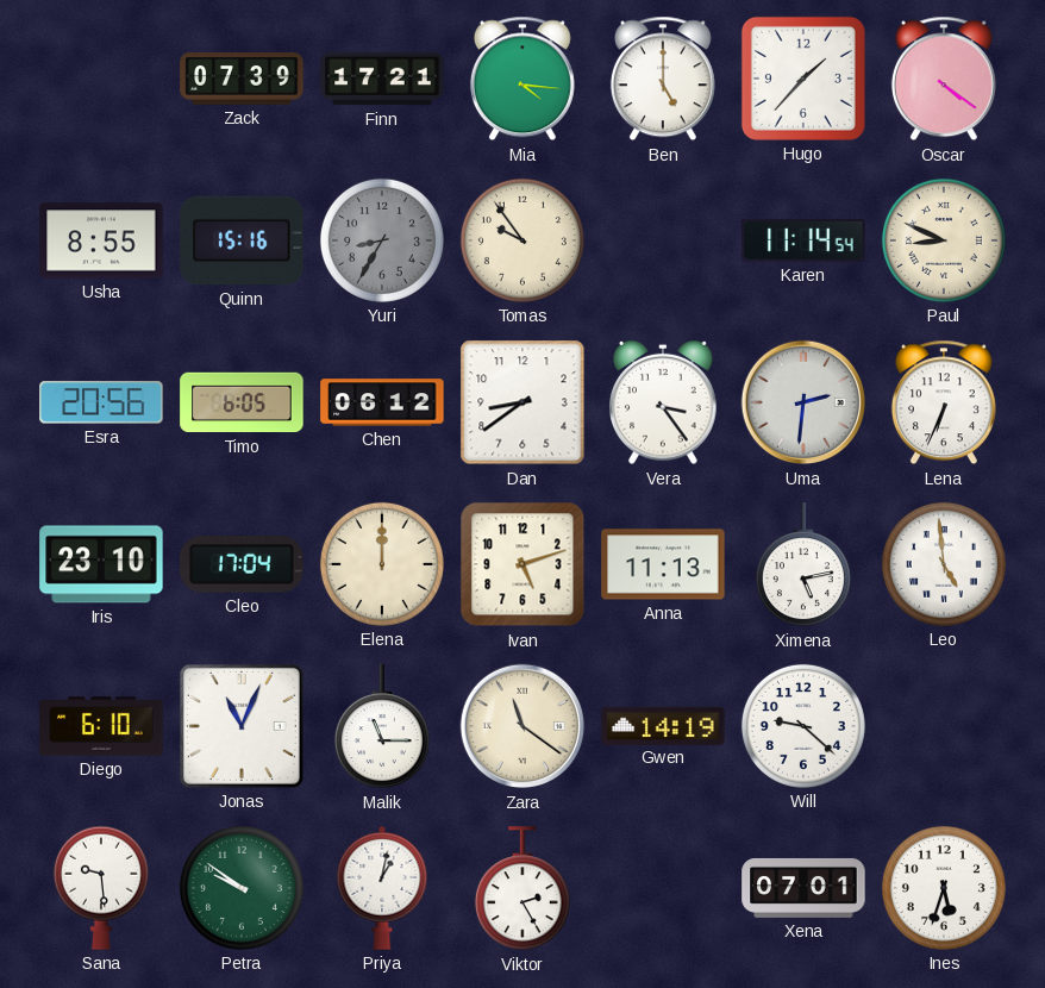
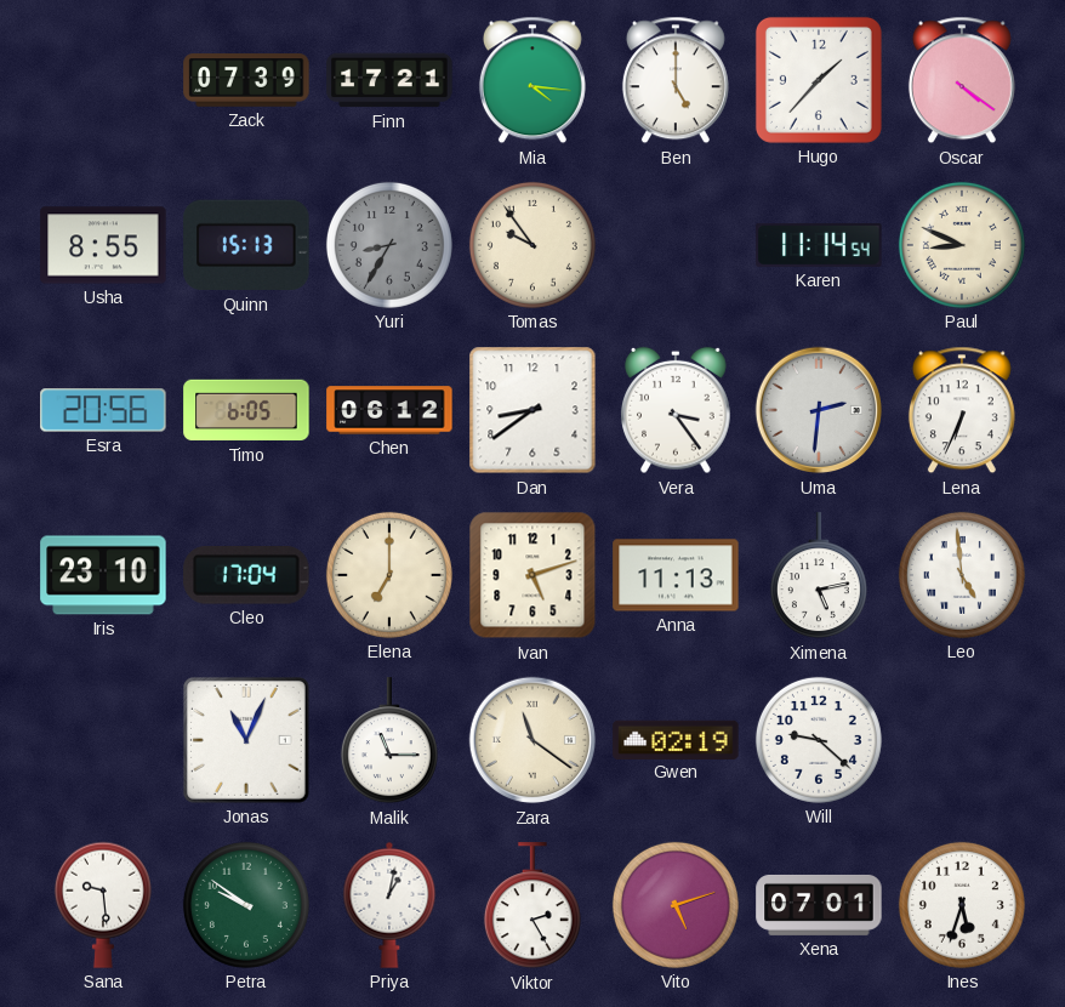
Quinn: 15:16 -> 15:13
Elena: 12:00 -> 7:00
Diego: 6:10 -> none
Gwen: 14:19 -> 02:19
Vito: none -> 5:12
